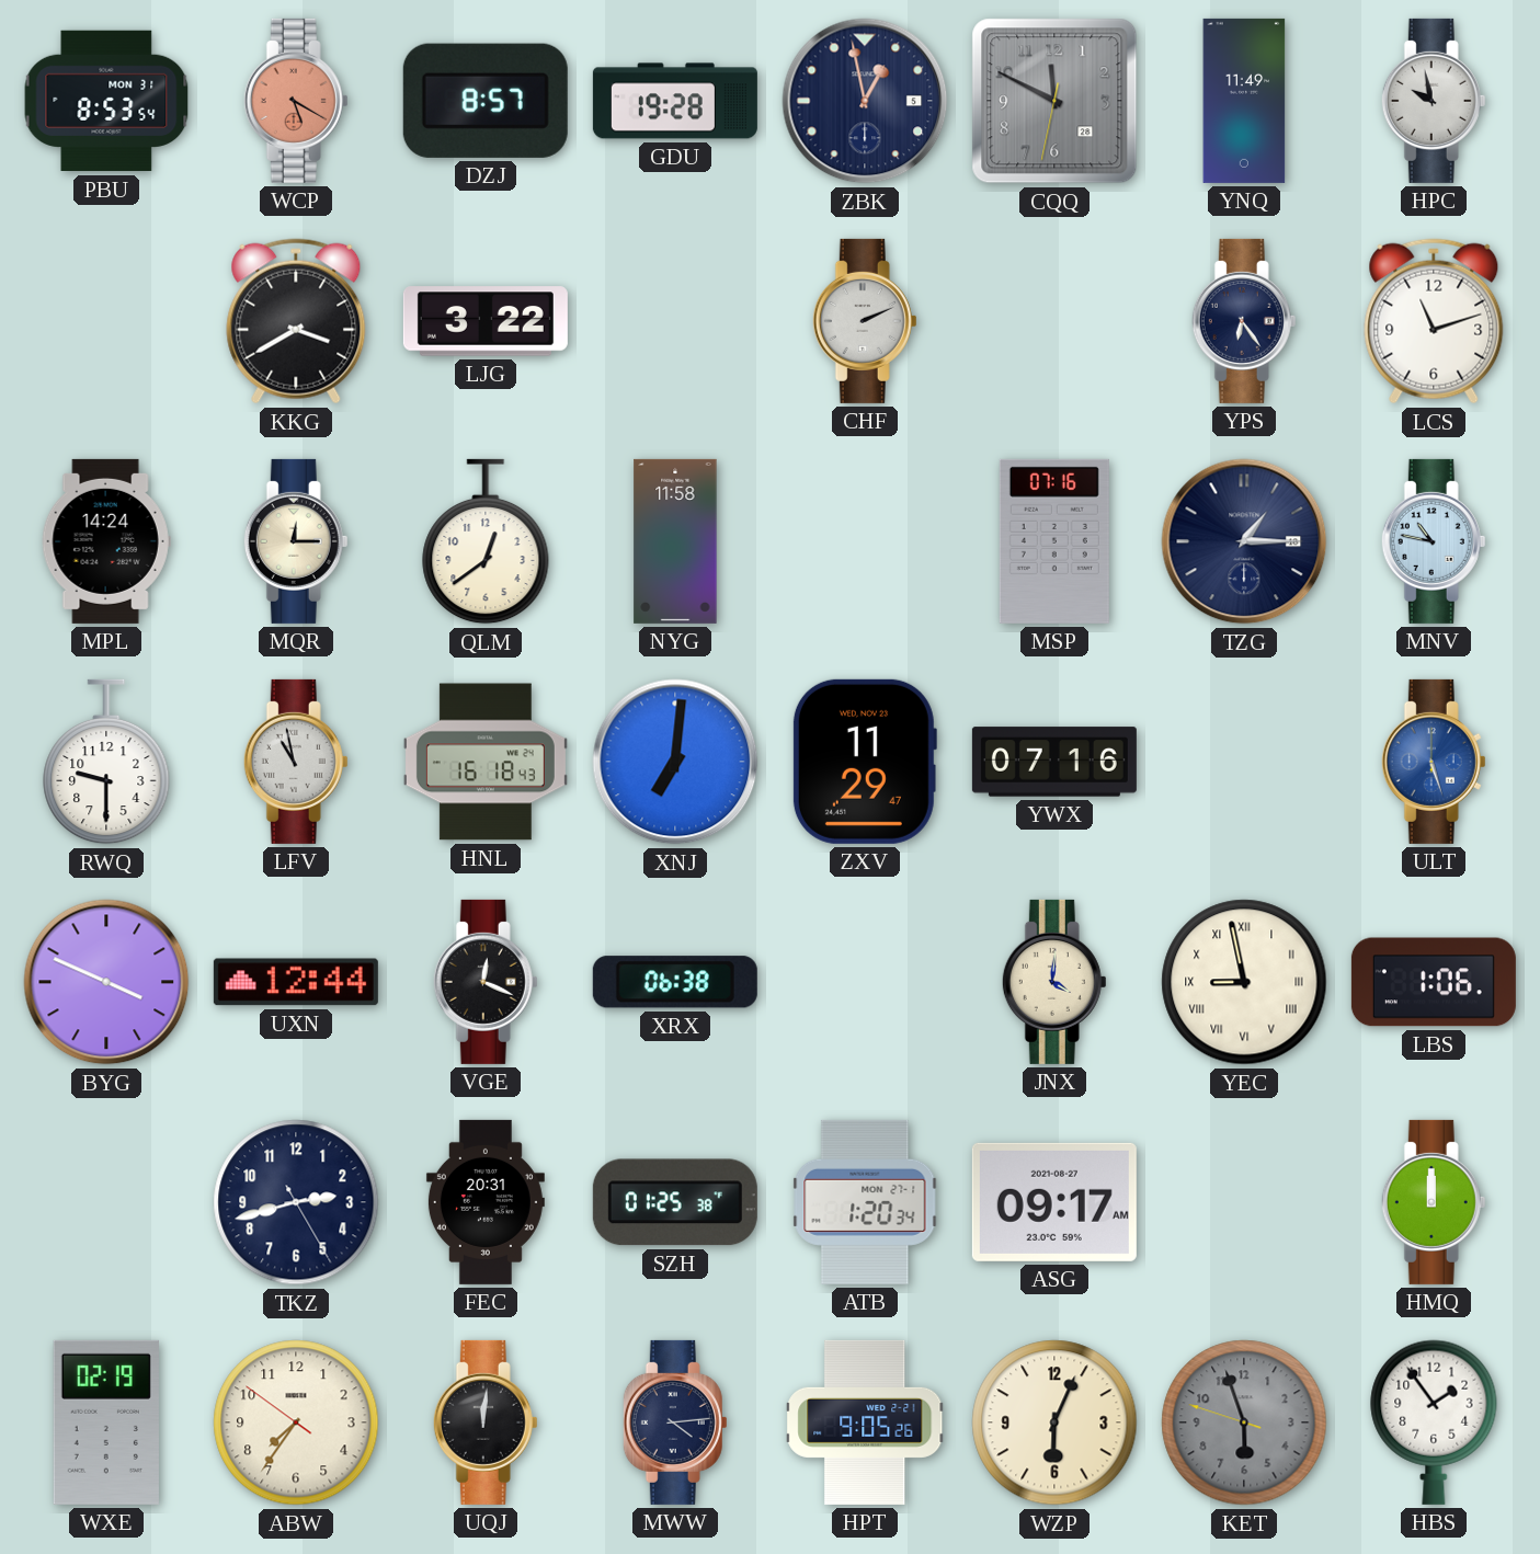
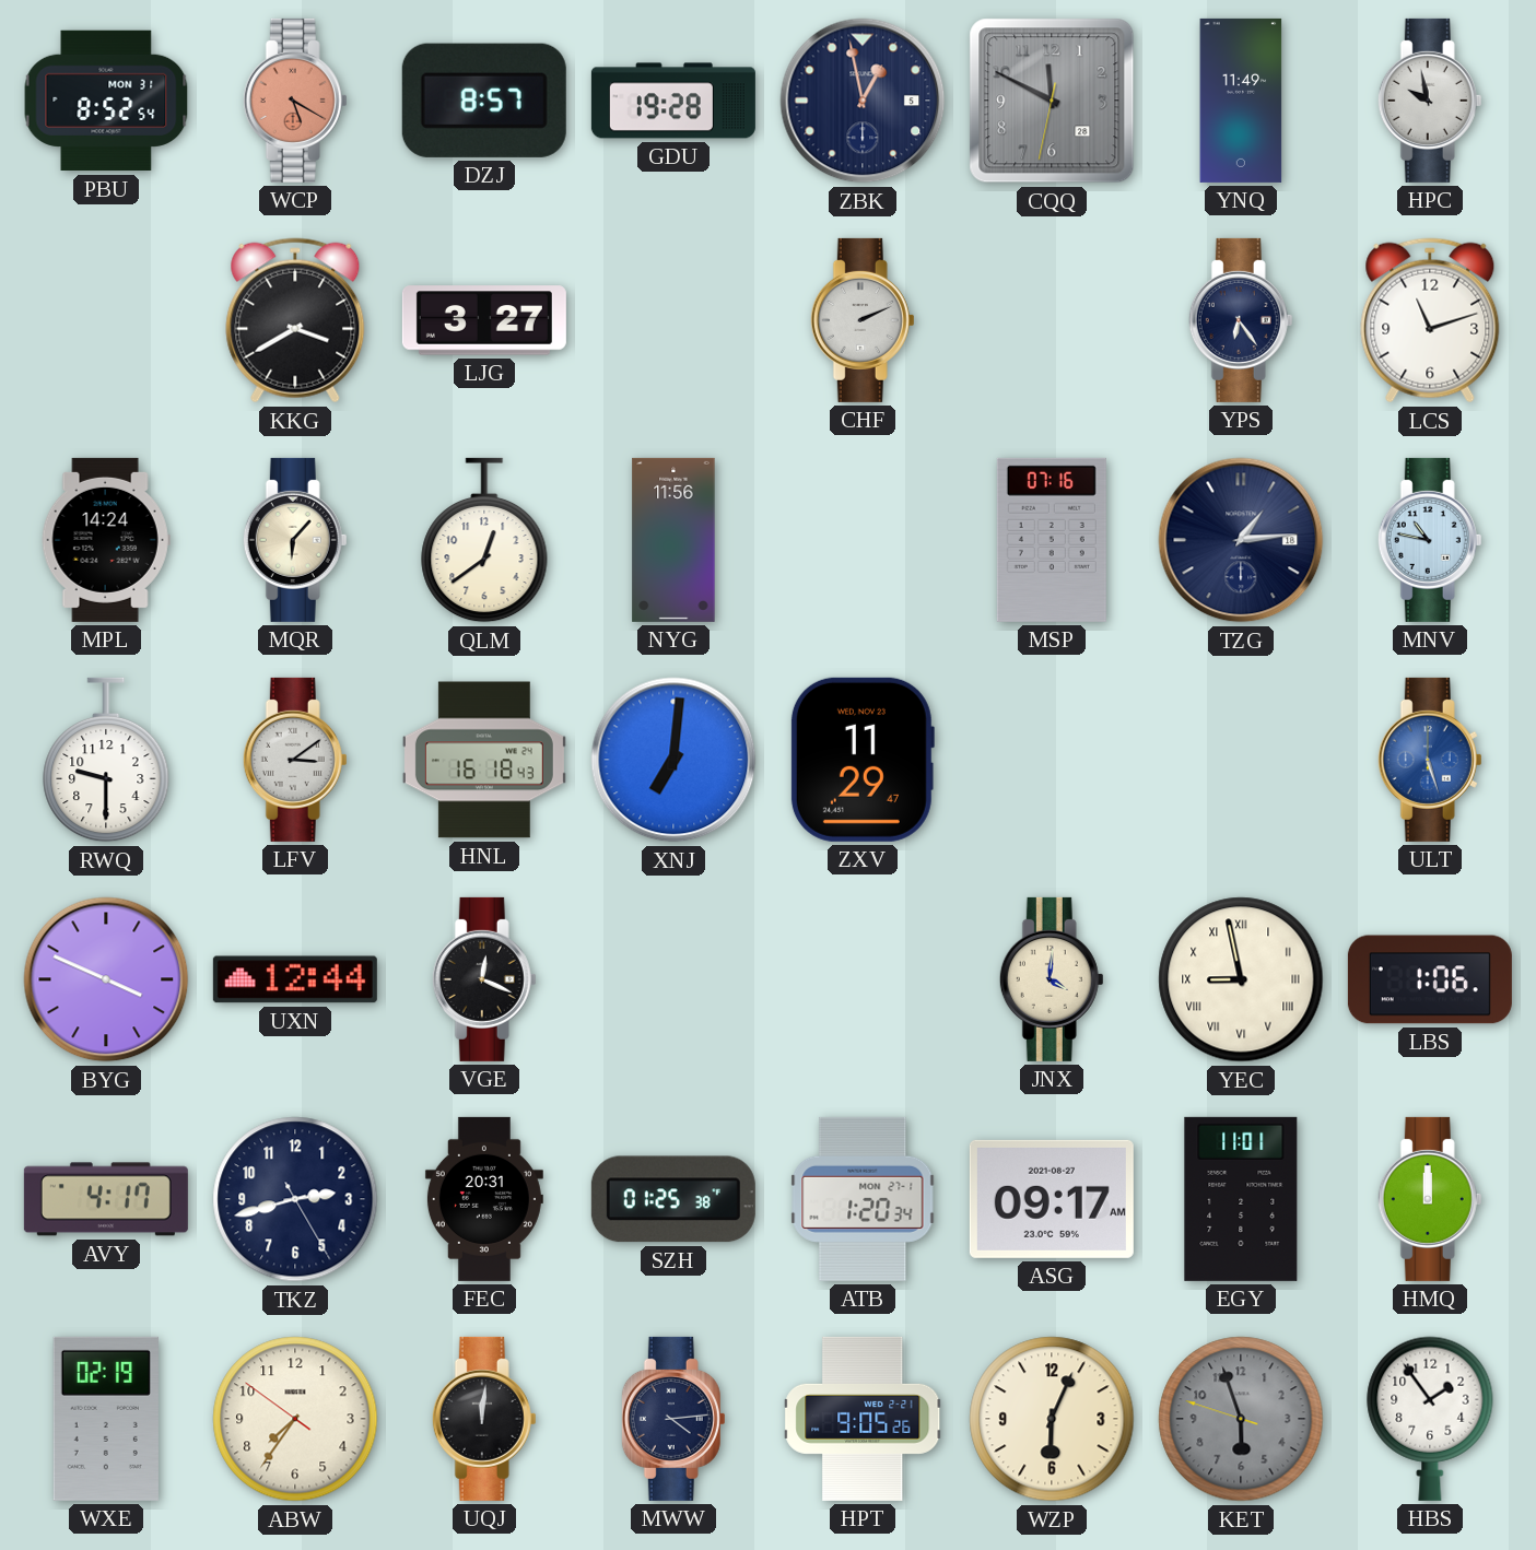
PBU: 8:53 -> 8:52
LJG: 3:22 -> 3:27
MQR: 12:15 -> 6:07
NYG: 11:58 -> 11:56
TZG: 1:15 -> 1:14
LFV: 10:58 -> 3:09
YWX: 07:16 -> none
XRX: 06:38 -> none
AVY: none -> 4:17
EGY: none -> 11:01
